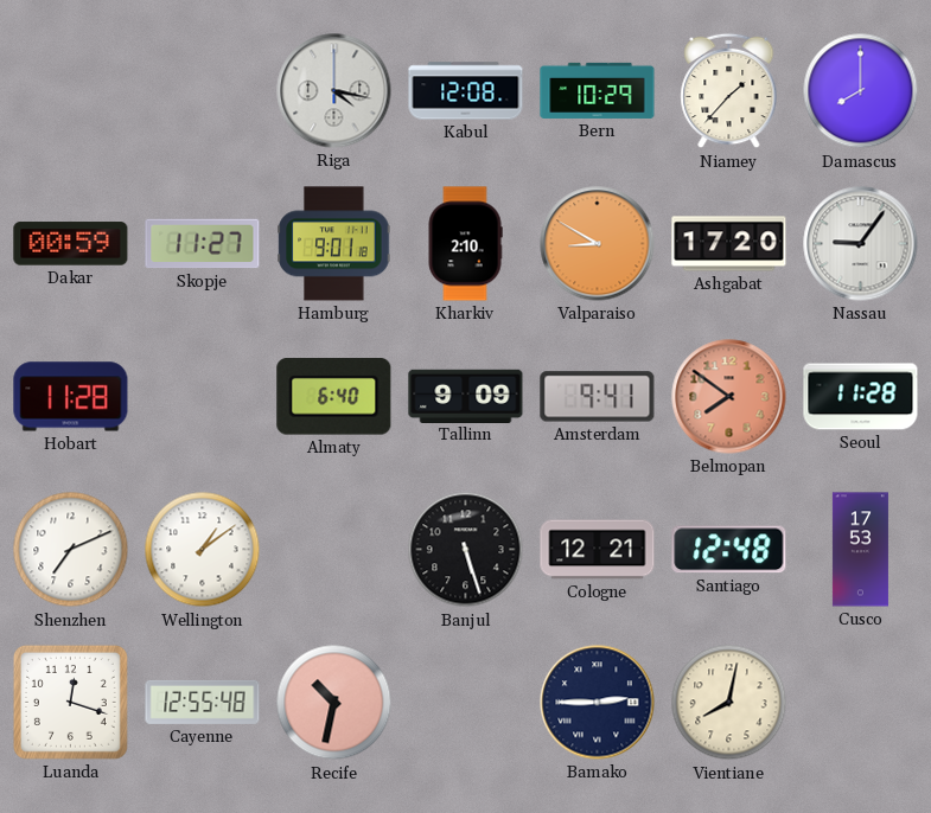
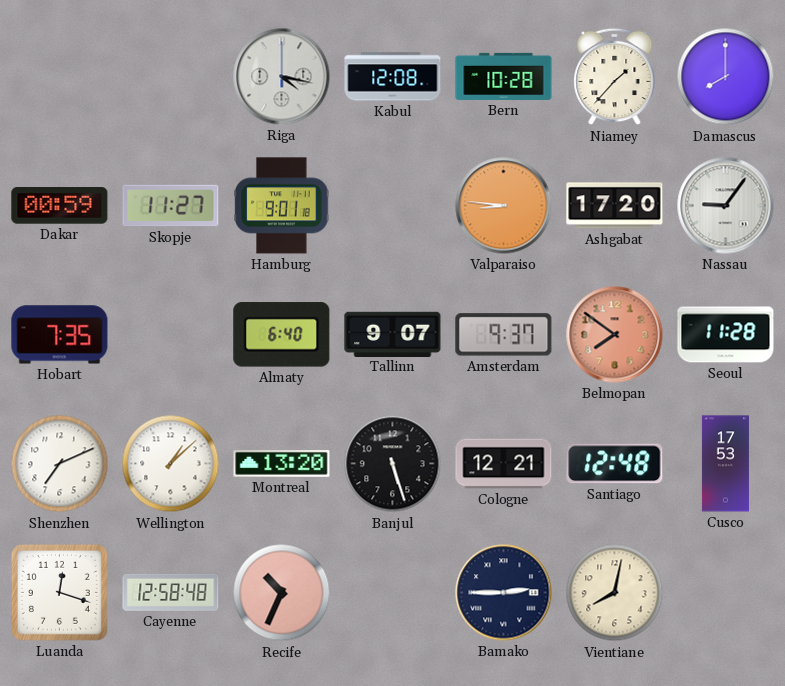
Bern: 10:29 -> 10:28
Kharkiv: 2:10 -> none
Valparaiso: 8:50 -> 8:46
Hobart: 11:28 -> 7:35
Tallinn: 9:09 -> 9:07
Amsterdam: 9:41 -> 9:37
Wellington: 1:09 -> 1:08
Montreal: none -> 13:20
Cayenne: 12:55 -> 12:58
Recife: 10:32 -> 10:34
